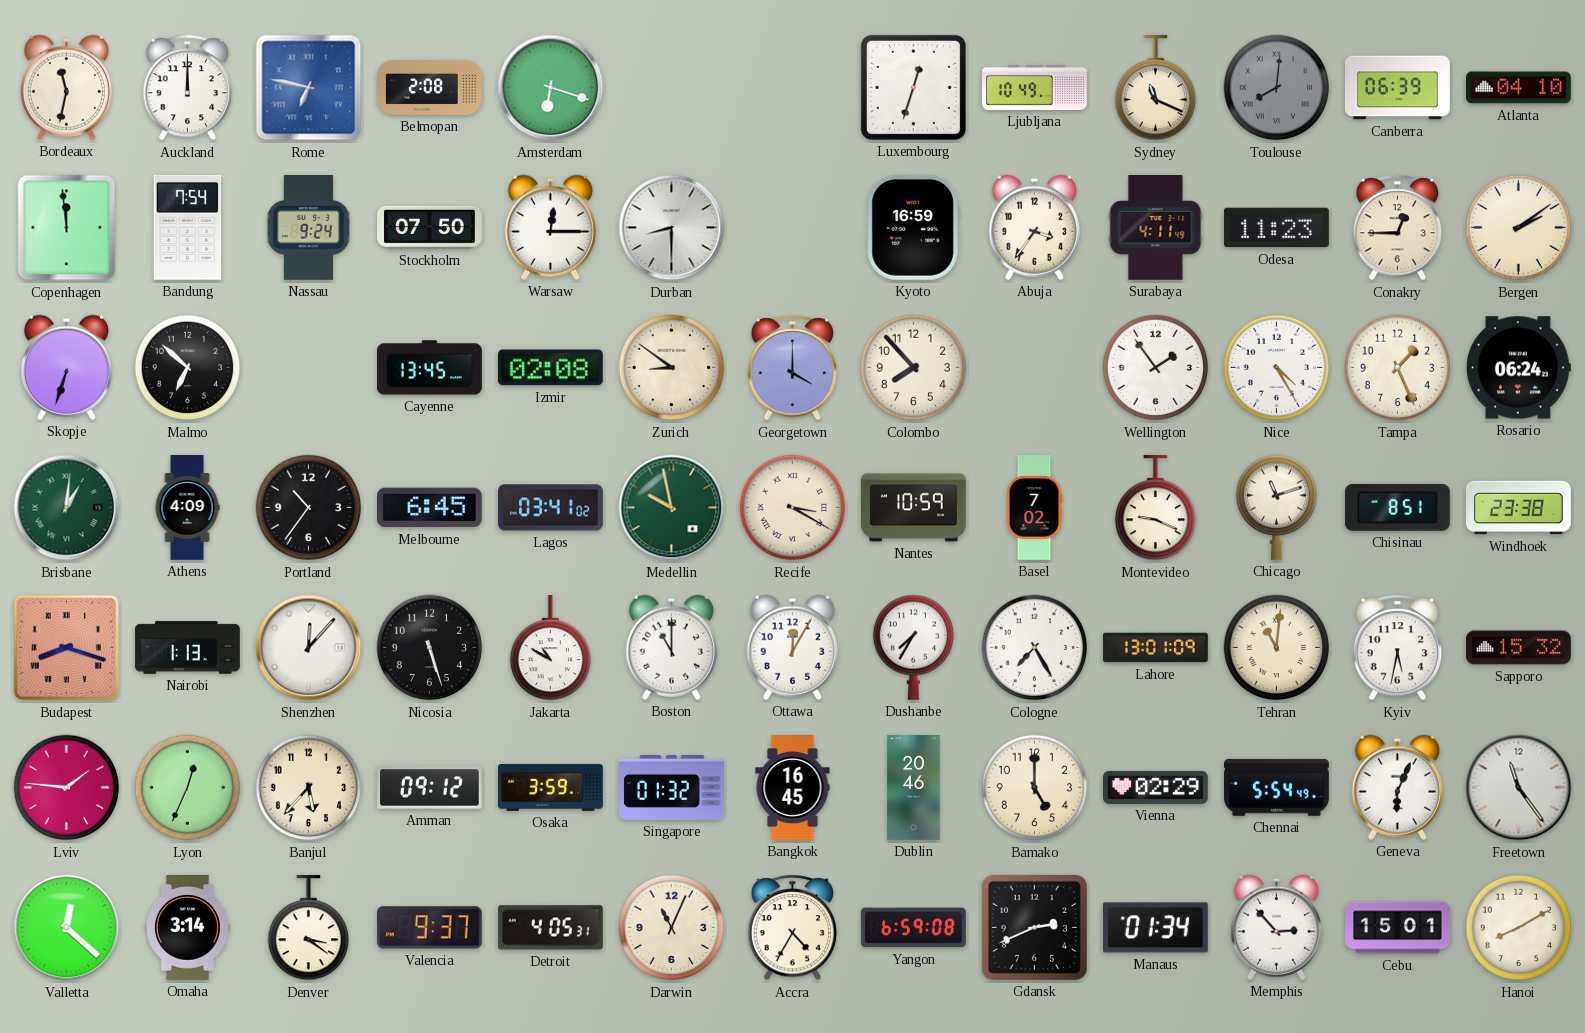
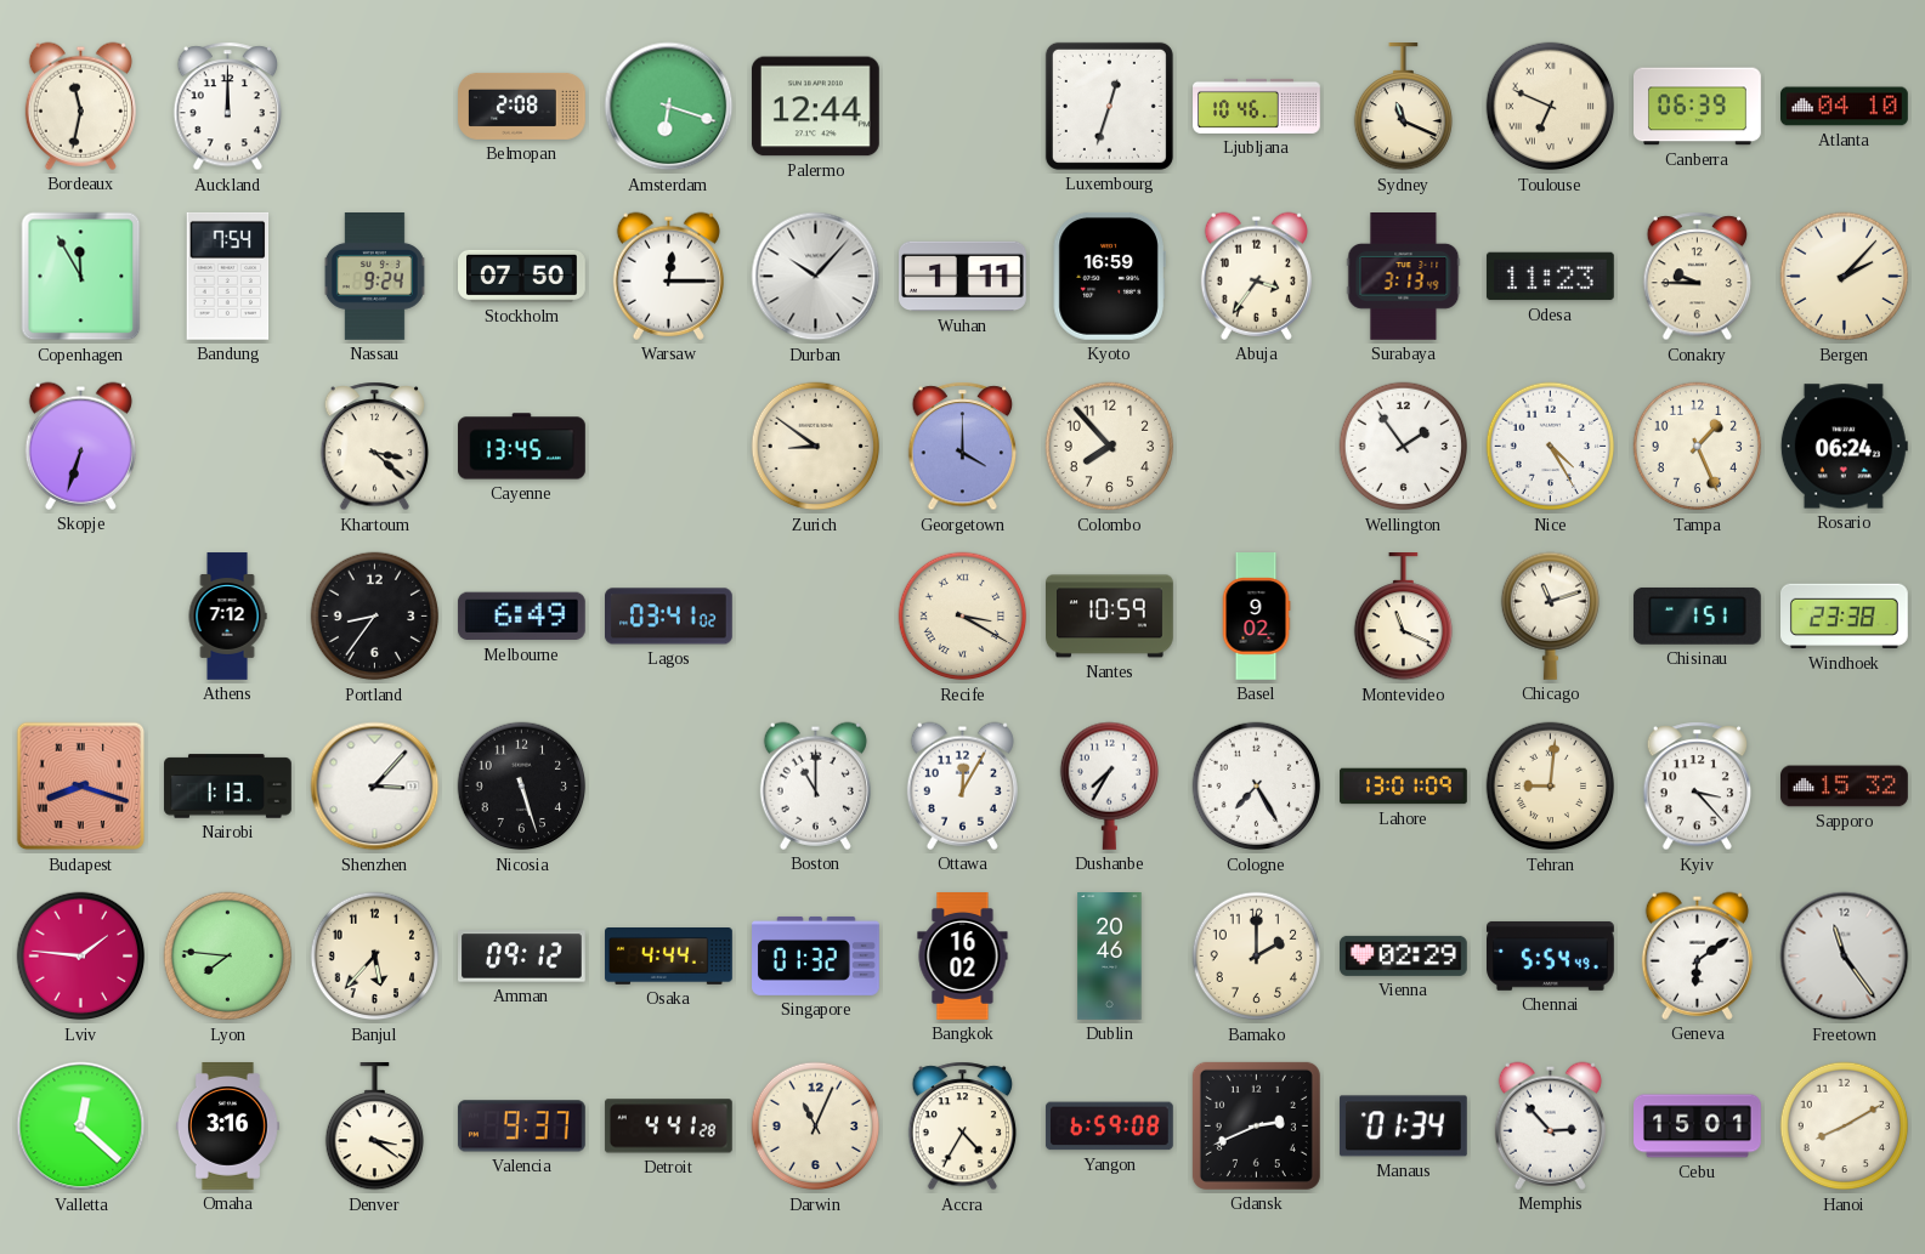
Rome: 6:47 -> none
Palermo: none -> 12:44
Ljubljana: 10:49 -> 10:46
Toulouse: 8:01 -> 6:49
Toulouse dial: grey -> cream
Copenhagen: 11:59 -> 11:55
Durban: 8:30 -> 10:07
Wuhan: none -> 1:11
Surabaya: 4:11 -> 3:13
Conakry: 12:45 -> 9:45
Bergen: 2:09 -> 2:07
Malmo: 6:52 -> none
Khartoum: none -> 3:22
Izmir: 02:08 -> none
Brisbane: 1:01 -> none
Athens: 4:09 -> 7:12
Portland: 10:36 -> 8:36
Melbourne: 6:45 -> 6:49
Medellin: 9:58 -> none
Basel: 7:02 -> 9:02
Montevideo: 9:19 -> 11:19
Chisinau: 8:51 -> 1:51
Shenzhen: 12:07 -> 3:07
Jakarta: 10:50 -> none
Tehran: 11:01 -> 9:01
Kyiv: 5:32 -> 3:23
Lyon: 12:34 -> 7:46
Osaka: 3:59 -> 4:44
Bangkok: 16:45 -> 16:02
Bamako: 5:00 -> 2:00
Geneva: 6:04 -> 6:09
Omaha: 3:14 -> 3:16
Detroit: 4:05 -> 4:41
